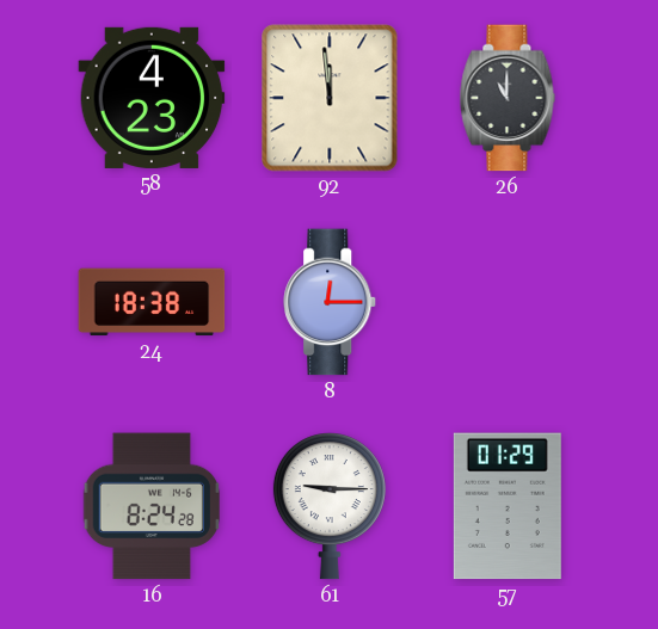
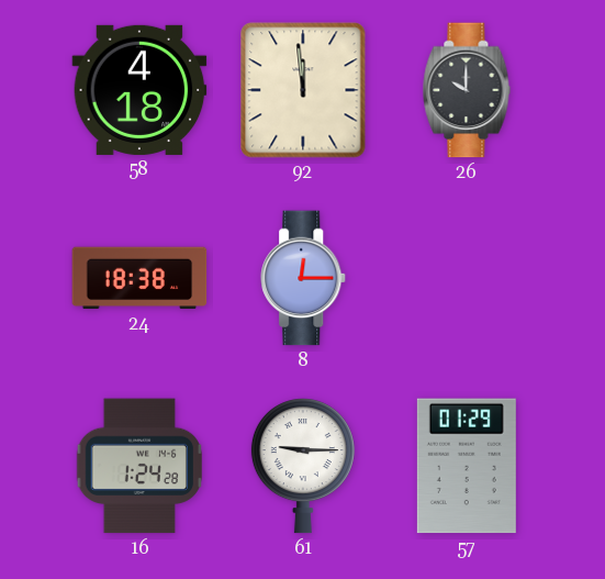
58: 4:23 -> 4:18
26: 11:00 -> 10:00
16: 8:24 -> 1:24
